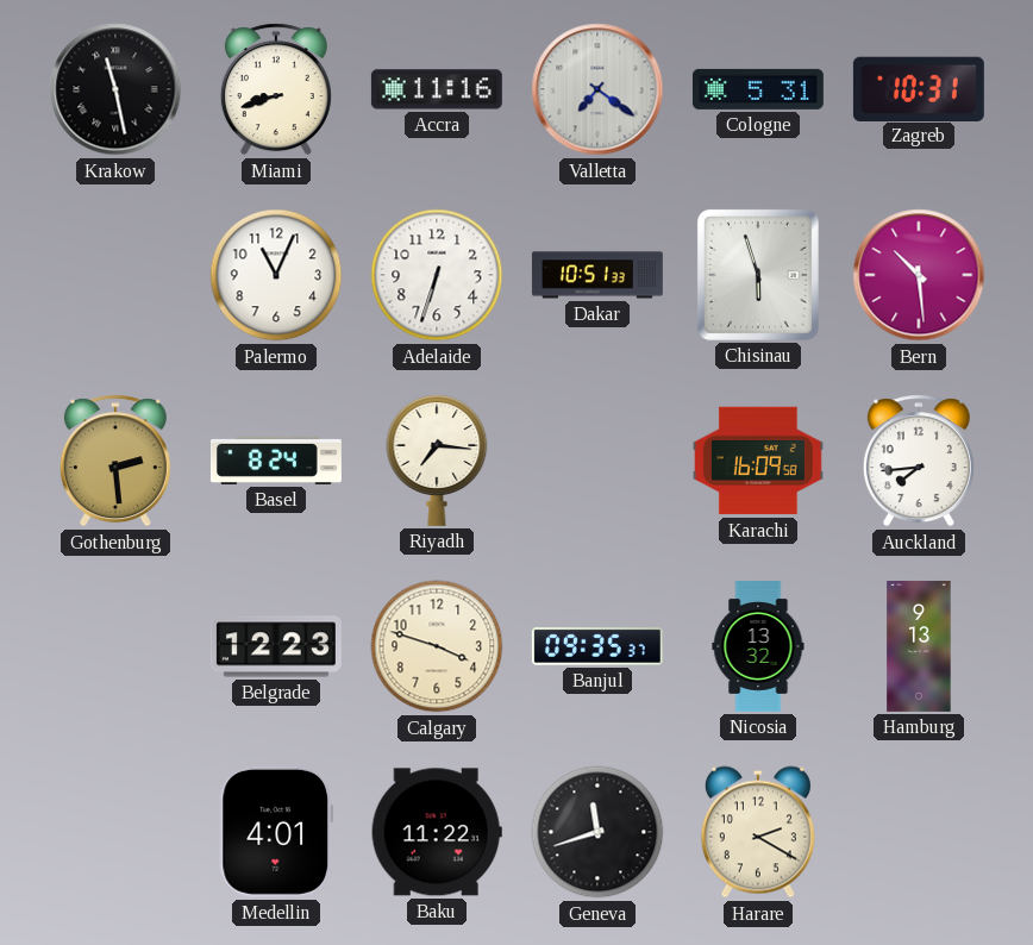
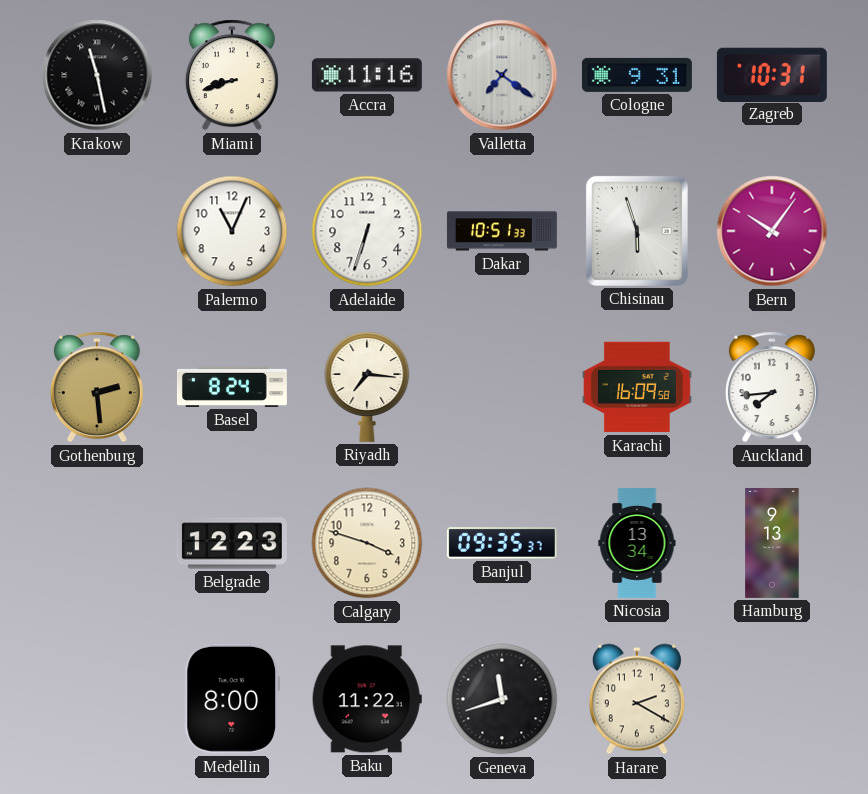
Cologne: 5:31 -> 9:31
Bern: 10:29 -> 10:06
Nicosia: 13:32 -> 13:34
Medellin: 4:01 -> 8:00
